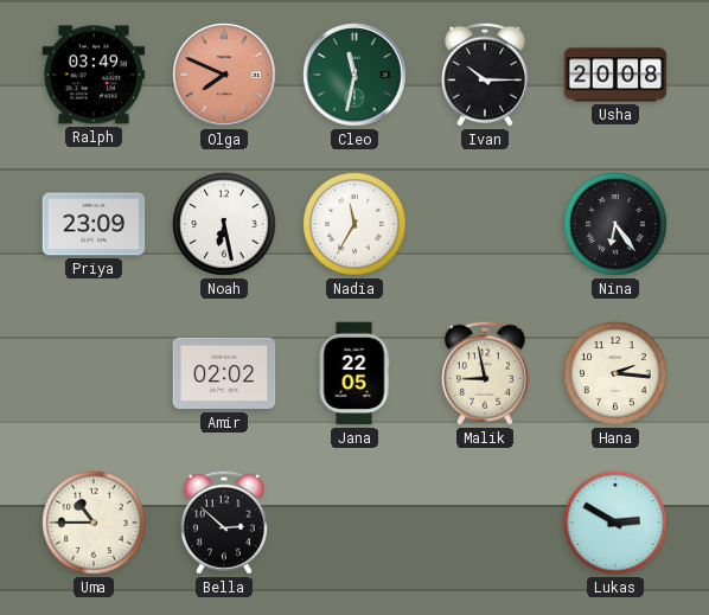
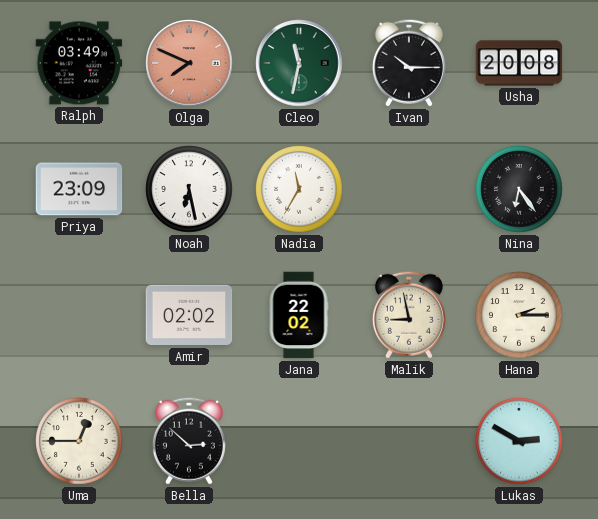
Jana: 22:05 -> 22:02
Hana: 2:16 -> 2:15
Uma: 10:45 -> 12:45
